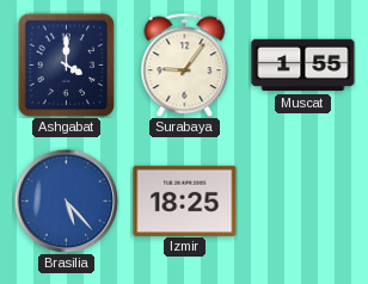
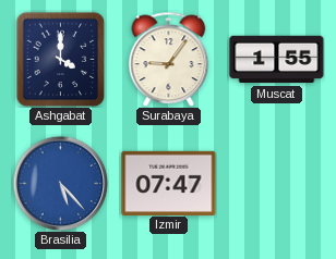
Izmir: 18:25 -> 07:47
